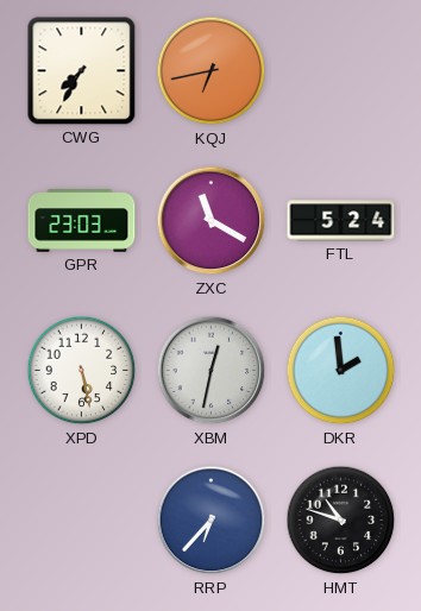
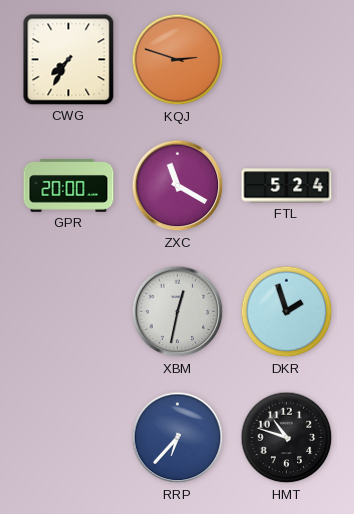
KQJ: 6:43 -> 2:48
GPR: 23:03 -> 20:00
XPD: 5:28 -> none
DKR: 1:59 -> 1:57
